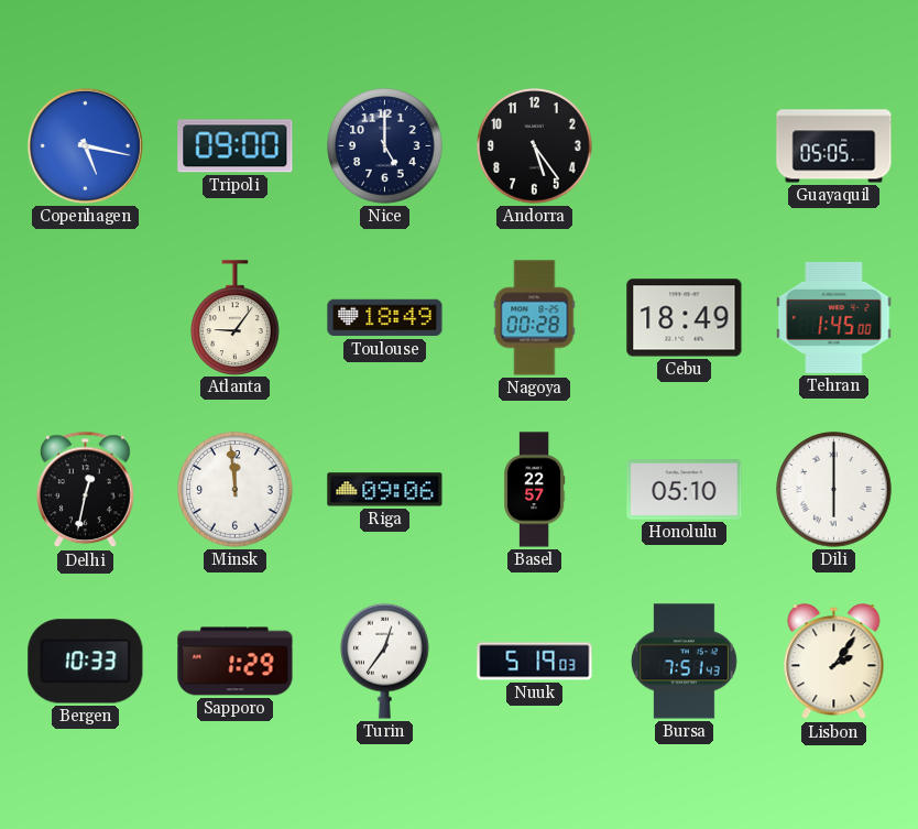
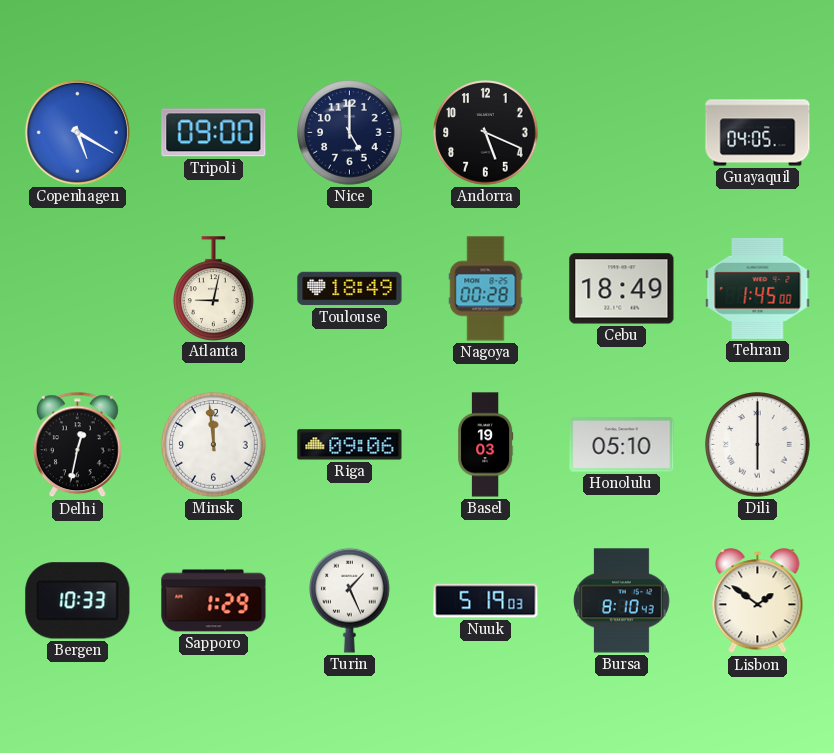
Copenhagen: 5:17 -> 5:20
Andorra: 5:24 -> 5:19
Guayaquil: 05:05 -> 04:05
Atlanta: 9:06 -> 9:02
Basel: 22:57 -> 19:03
Turin: 12:36 -> 1:26
Bursa: 7:51 -> 8:10
Lisbon: 2:06 -> 1:51
